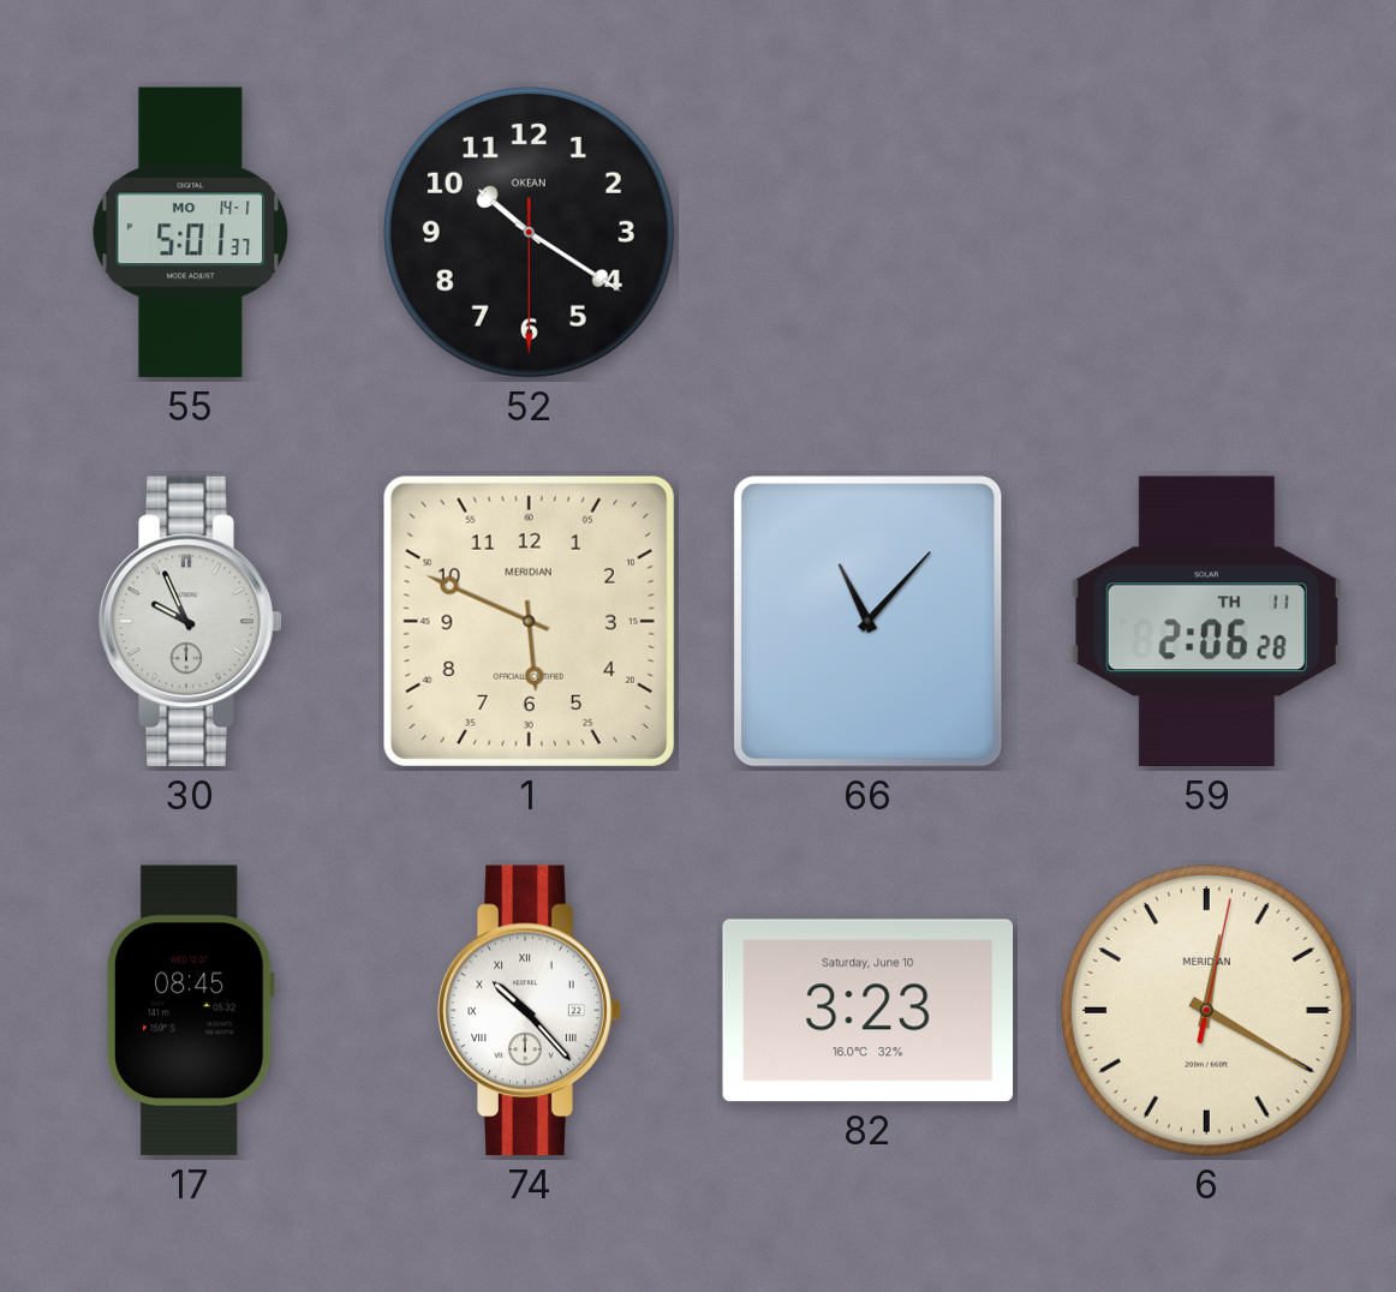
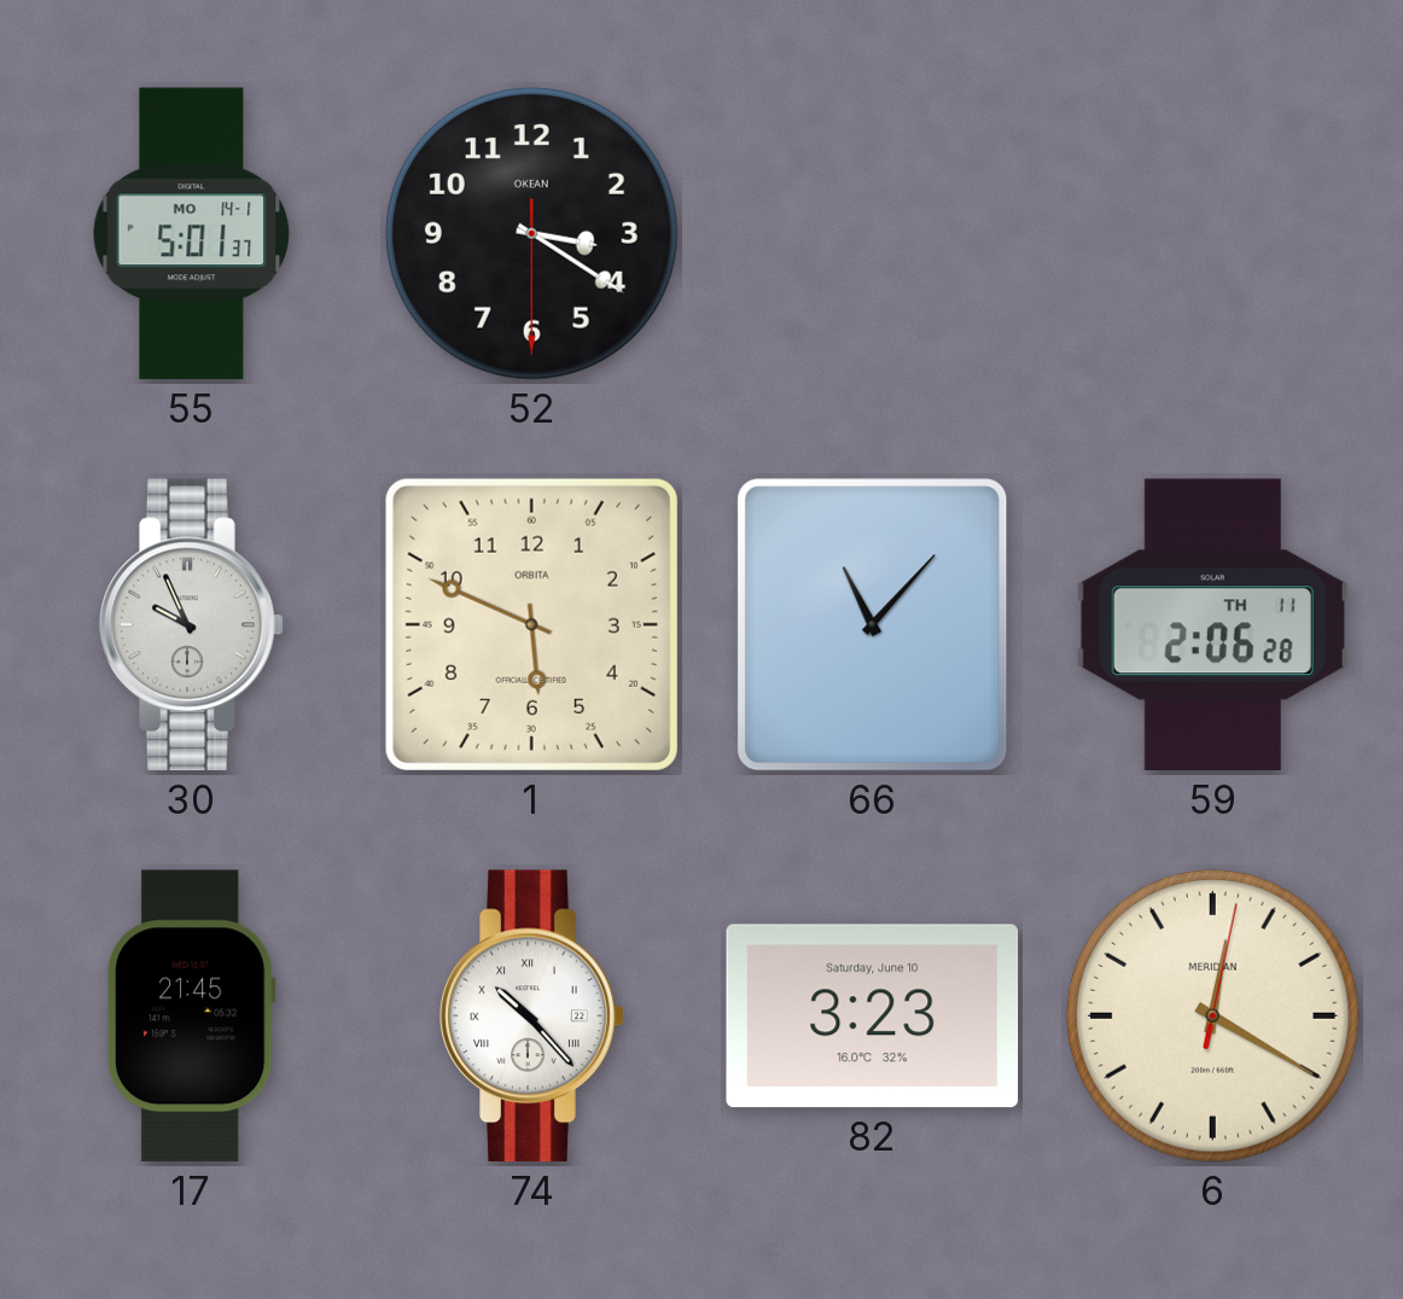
52: 10:20 -> 3:20
1 brand: MERIDIAN -> ORBITA
17: 08:45 -> 21:45
